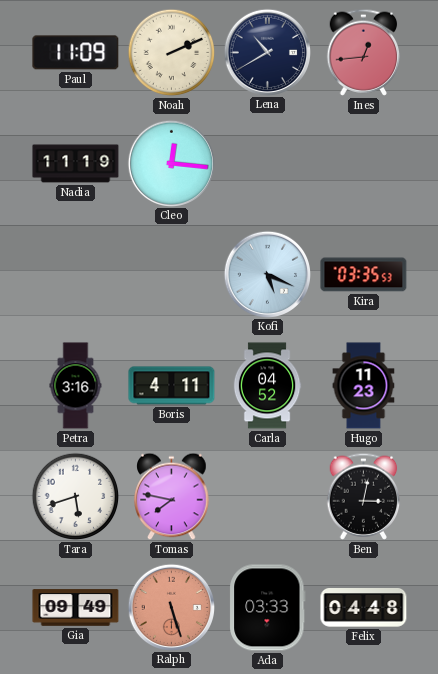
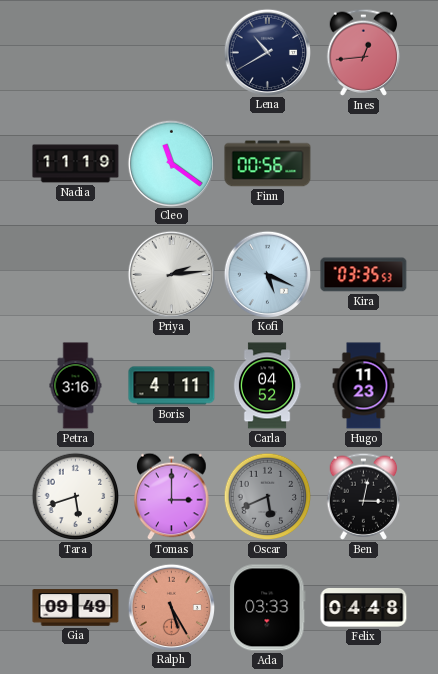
Paul: 11:09 -> none
Noah: 2:11 -> none
Cleo: 12:16 -> 11:21
Finn: none -> 00:56
Priya: none -> 2:14
Tomas: 7:47 -> 3:00
Oscar: none -> 5:41
Ralph: 5:27 -> 5:25
